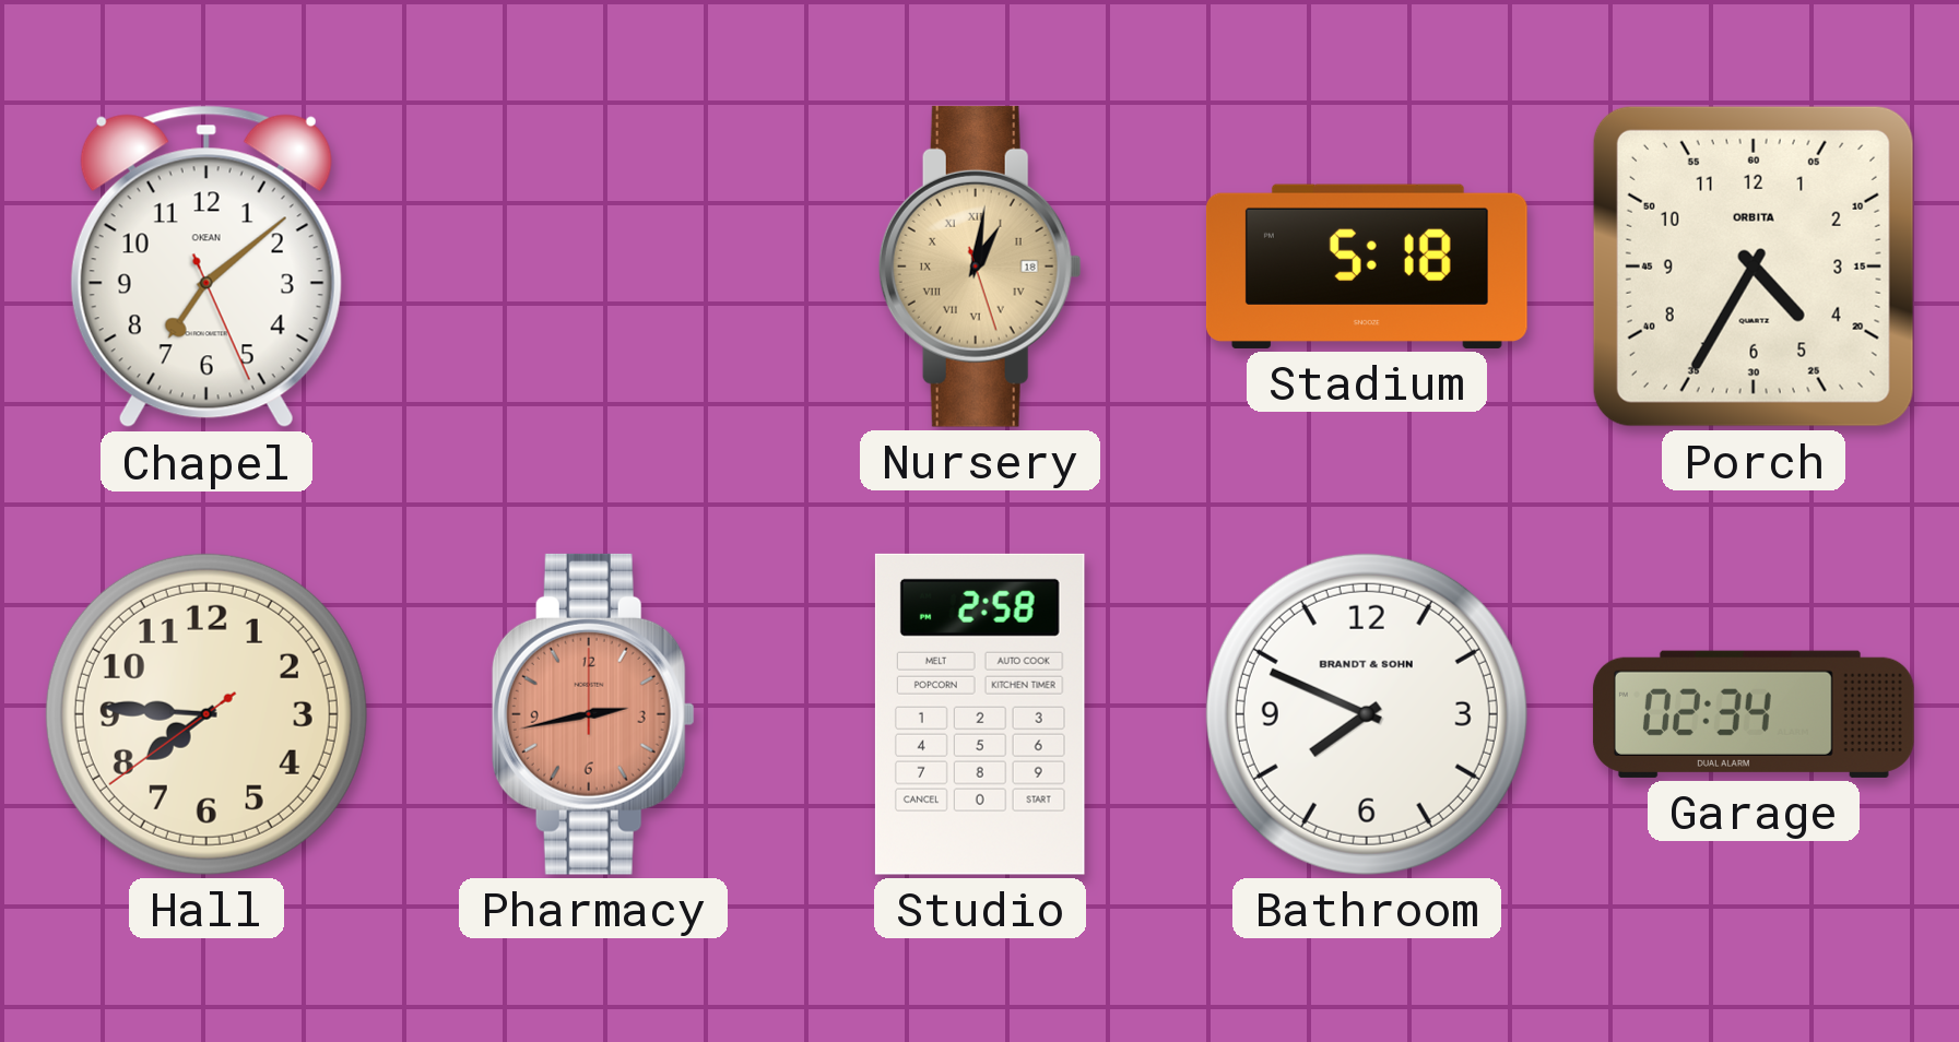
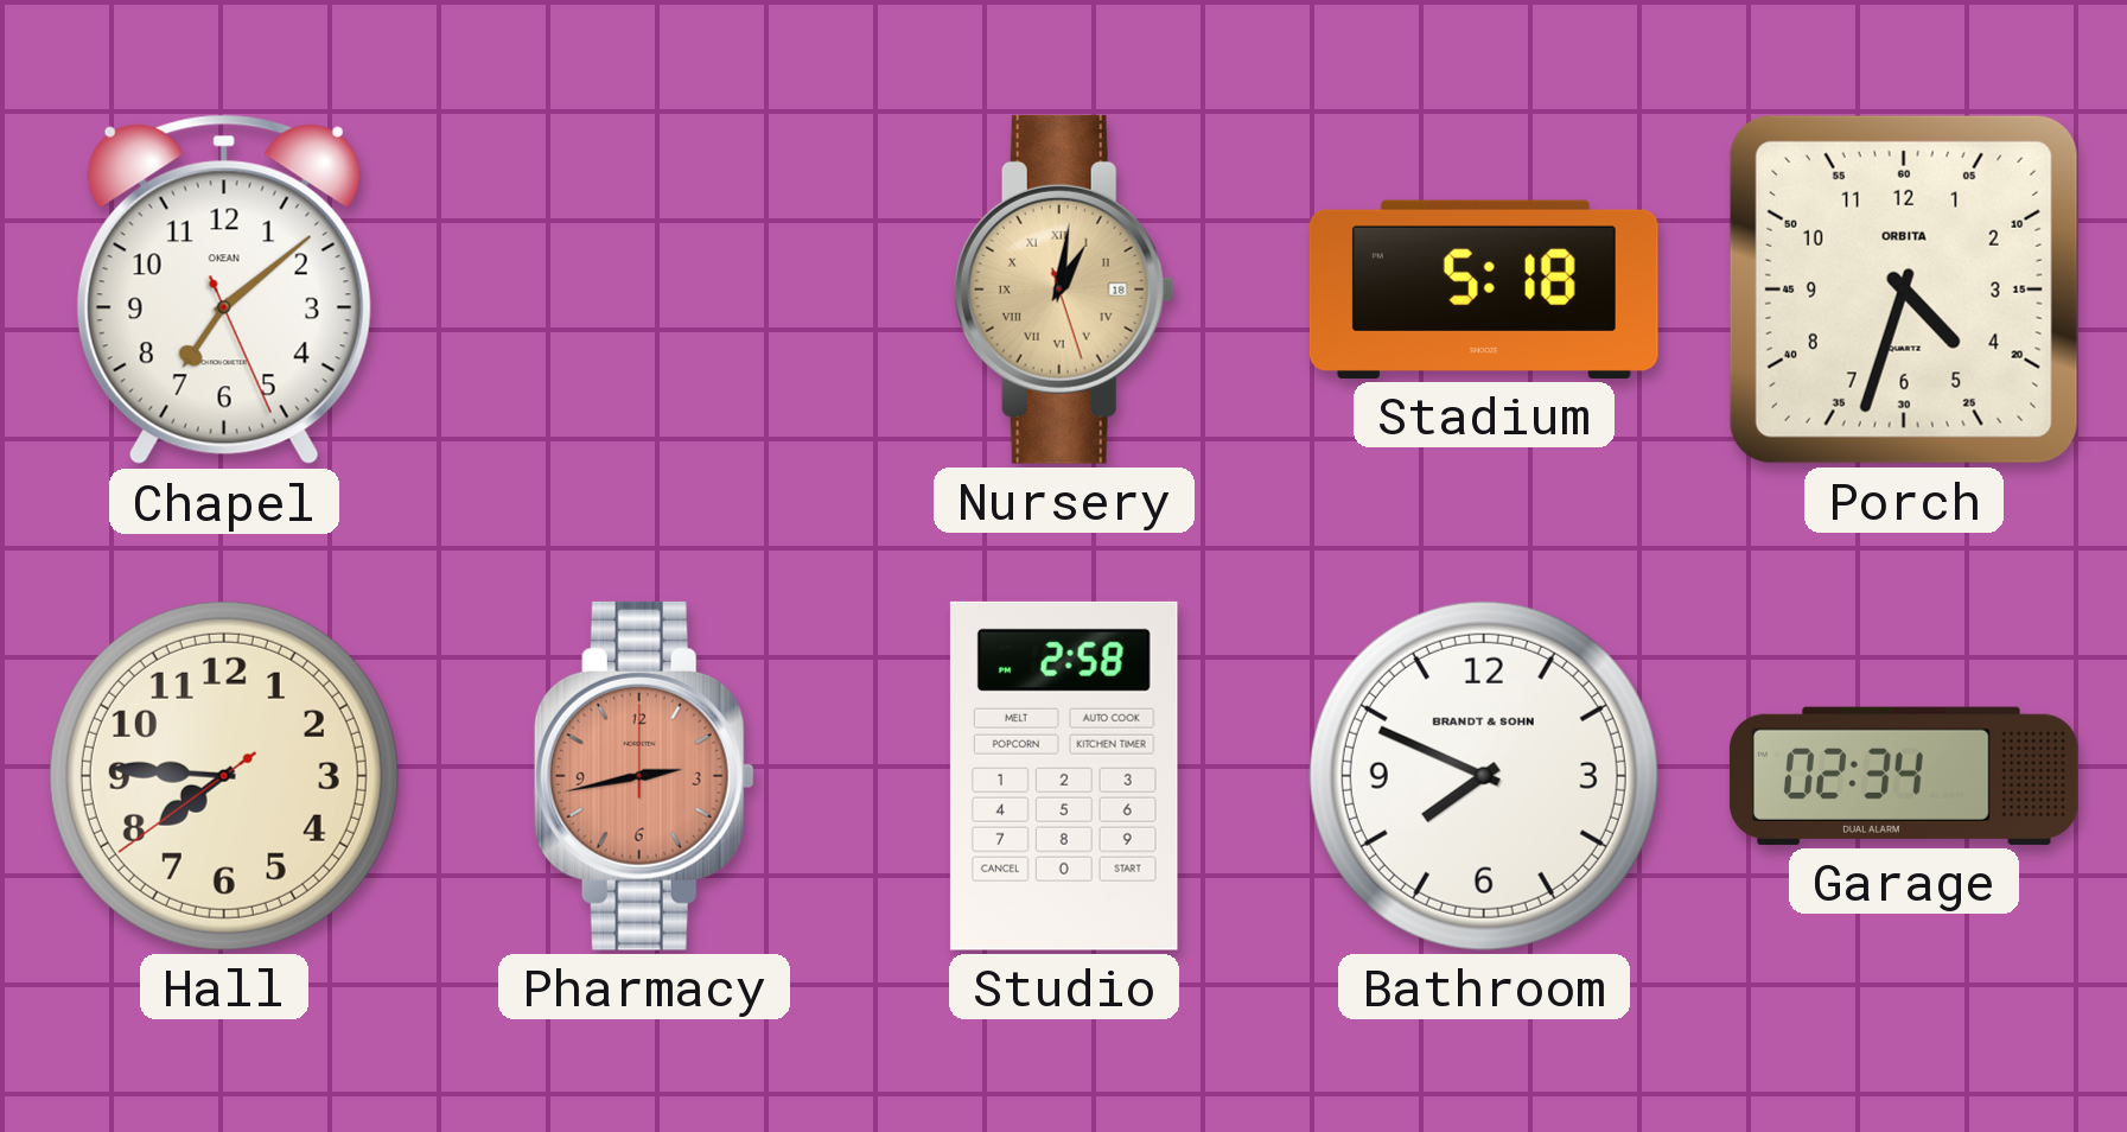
Porch: 4:35 -> 4:33
